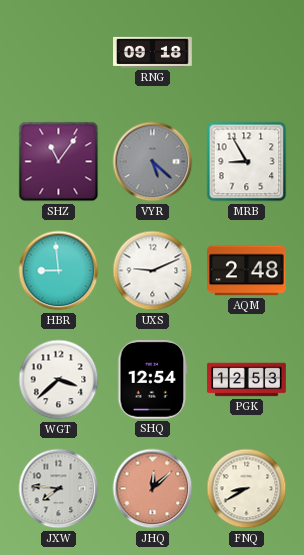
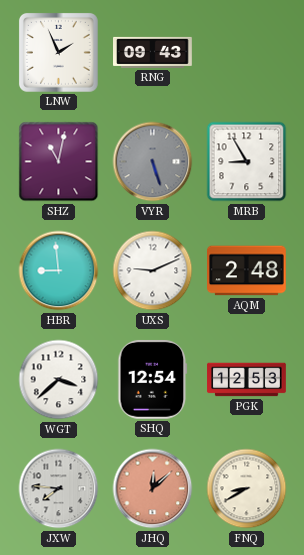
LNW: none -> 1:56
RNG: 09:18 -> 09:43
SHZ: 11:06 -> 11:02
VYR: 5:22 -> 5:27
